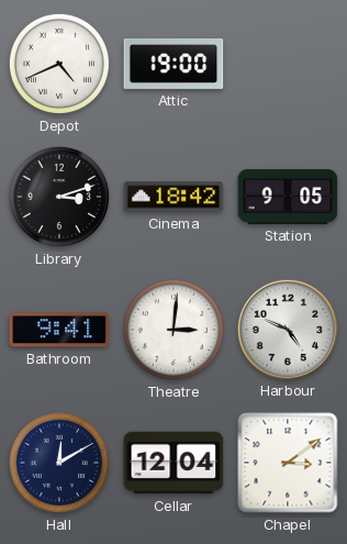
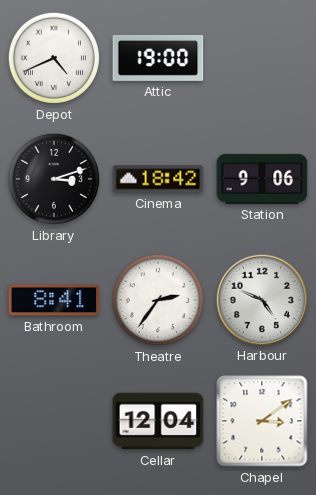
Station: 9:05 -> 9:06
Bathroom: 9:41 -> 8:41
Theatre: 3:01 -> 2:36
Hall: 12:10 -> none
